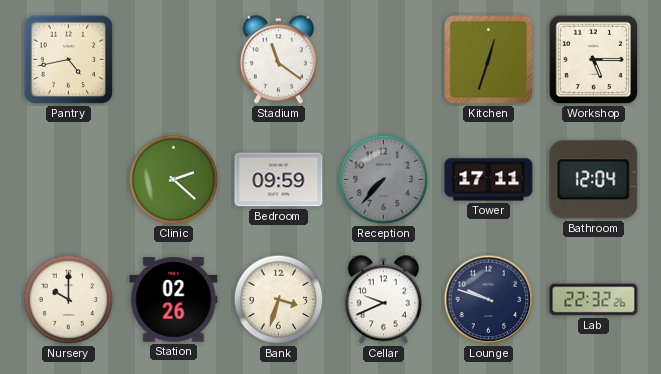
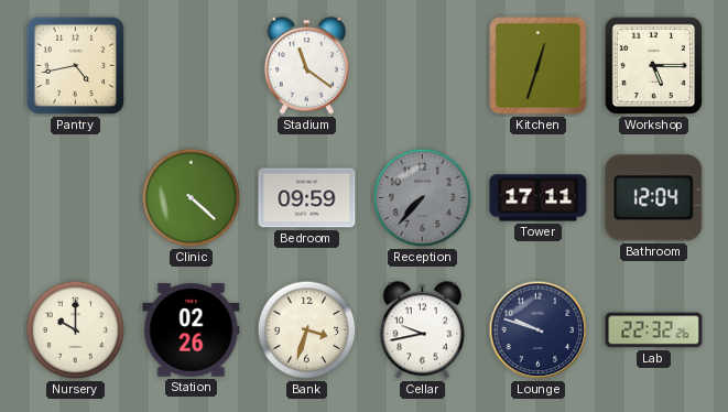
Clinic: 2:22 -> 4:22
Cellar: 9:41 -> 9:43
